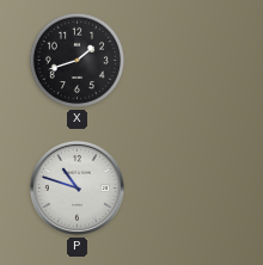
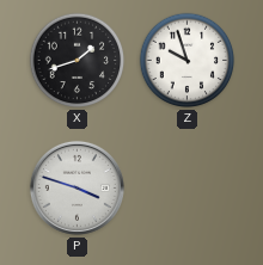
Z: none -> 9:57
P: 10:48 -> 3:48
